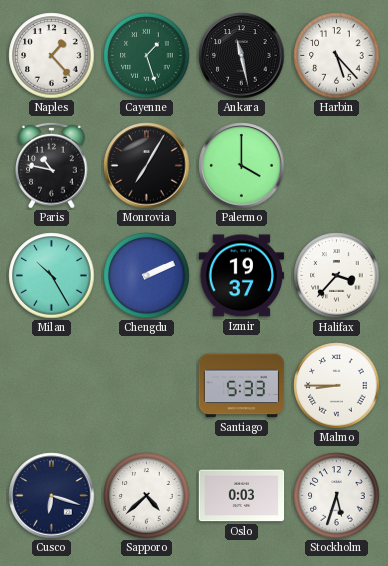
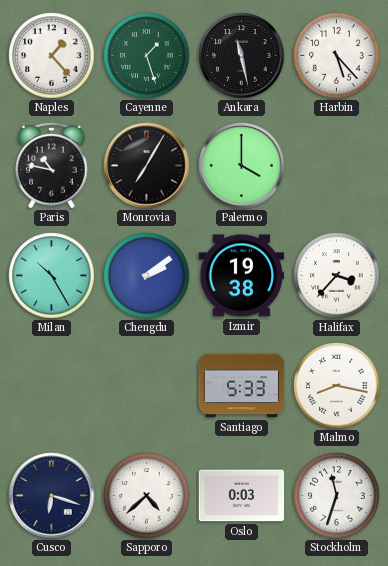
Chengdu: 2:11 -> 2:09
Izmir: 19:37 -> 19:38
Malmo: 8:45 -> 8:17
Stockholm: 5:33 -> 11:33
